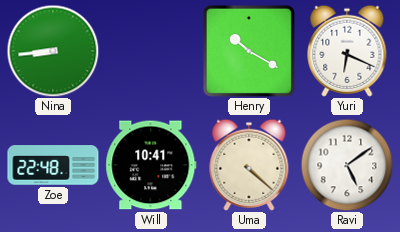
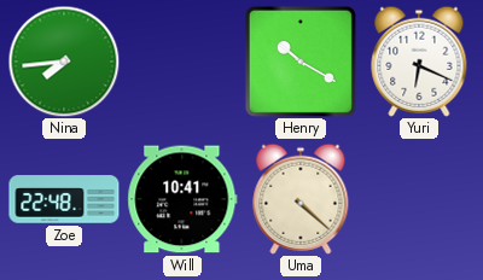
Nina: 8:44 -> 7:44
Ravi: 5:09 -> none
